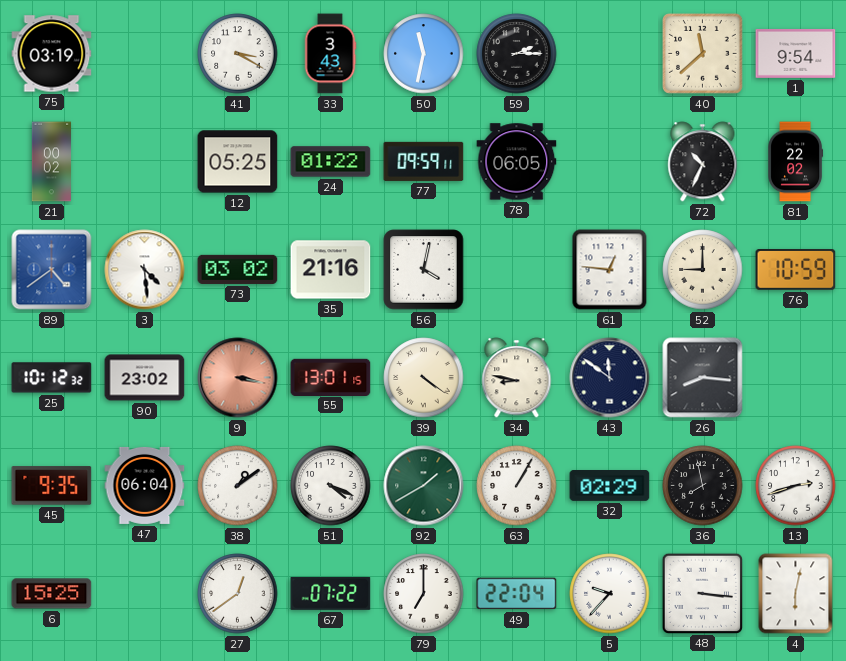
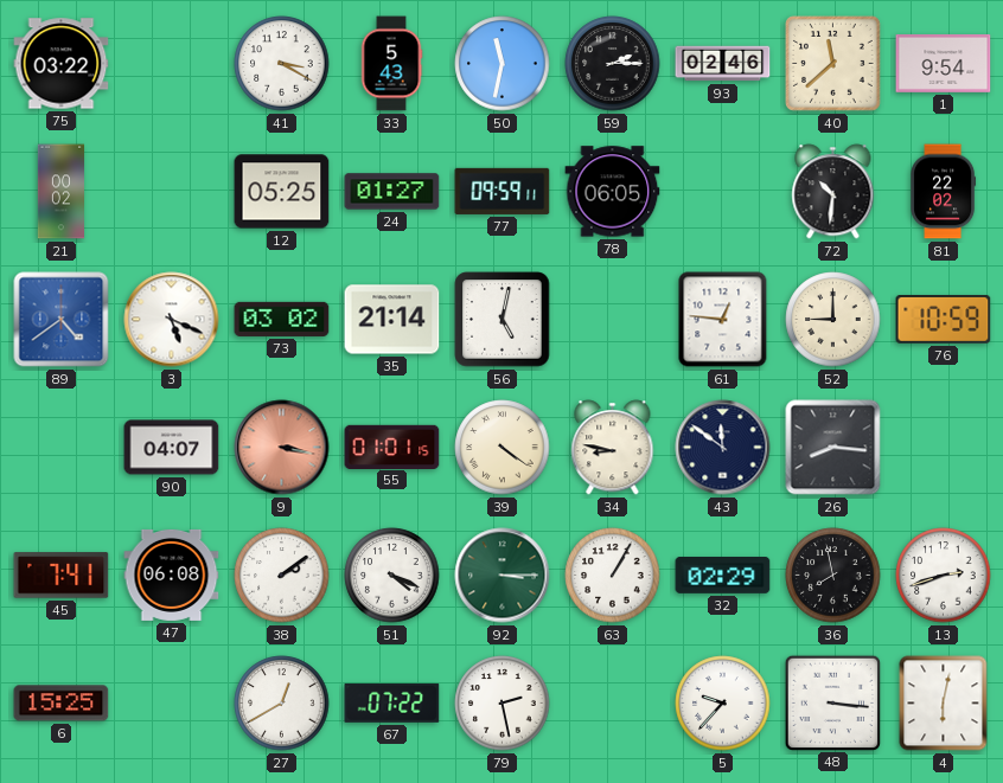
75: 03:19 -> 03:22
33: 3:43 -> 5:43
93: none -> 02:46
24: 01:22 -> 01:27
72: 10:34 -> 10:31
3: 4:29 -> 5:19
35: 21:16 -> 21:14
56: 4:02 -> 5:02
25: 10:12 -> none
90: 23:02 -> 04:07
55: 13:01 -> 01:01
45: 9:35 -> 7:41
47: 06:04 -> 06:08
38: 1:09 -> 2:09
92: 1:40 -> 3:15
27: 12:39 -> 12:40
79: 7:00 -> 2:28
49: 22:04 -> none
